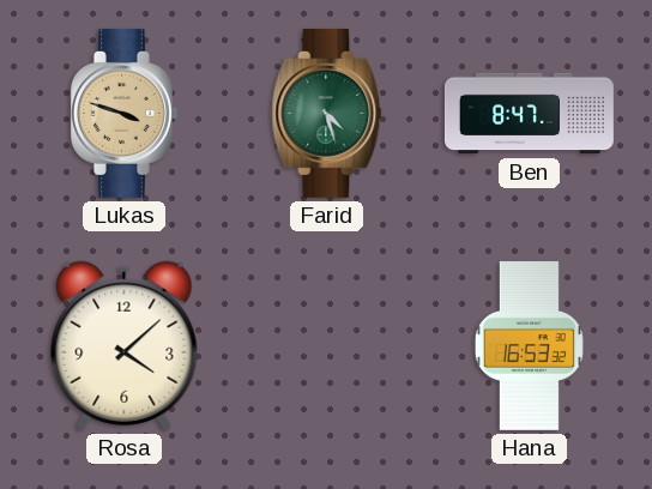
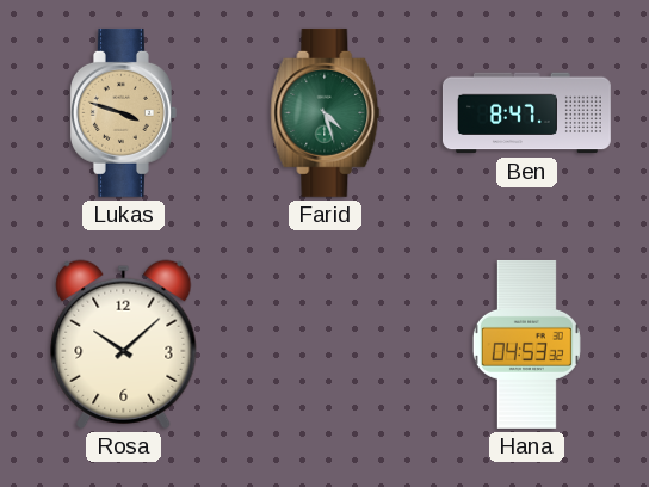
Rosa: 4:08 -> 10:08
Hana: 16:53 -> 04:53
